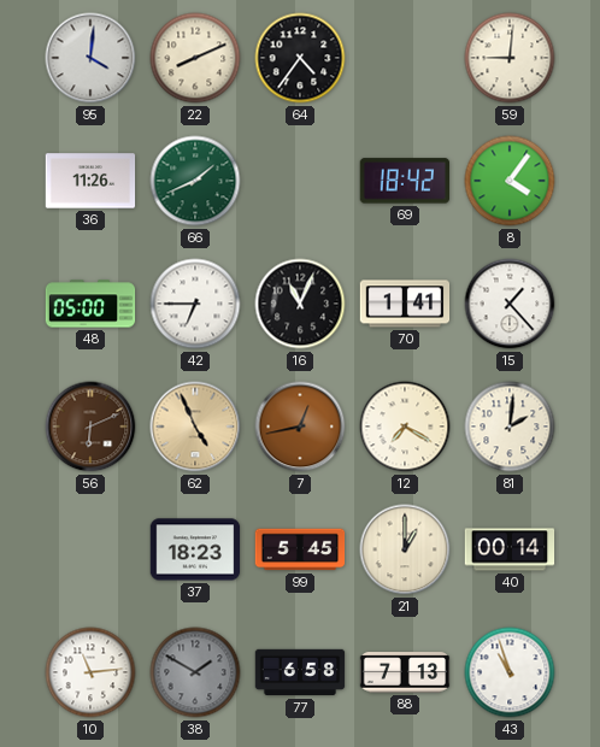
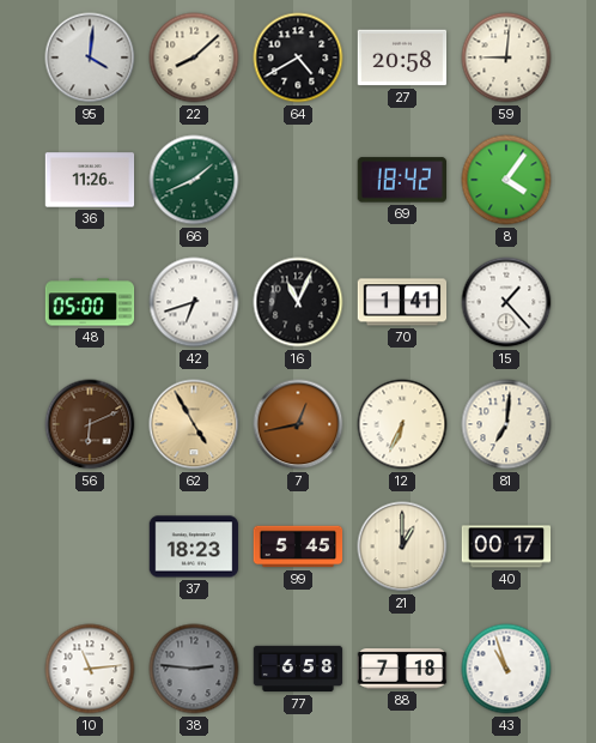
22: 8:11 -> 8:08
64: 4:36 -> 4:40
27: none -> 20:58
42: 6:45 -> 6:42
62: 4:56 -> 4:55
12: 7:20 -> 6:34
81: 2:01 -> 7:01
40: 00:14 -> 00:17
38: 1:50 -> 2:46
88: 7:13 -> 7:18
